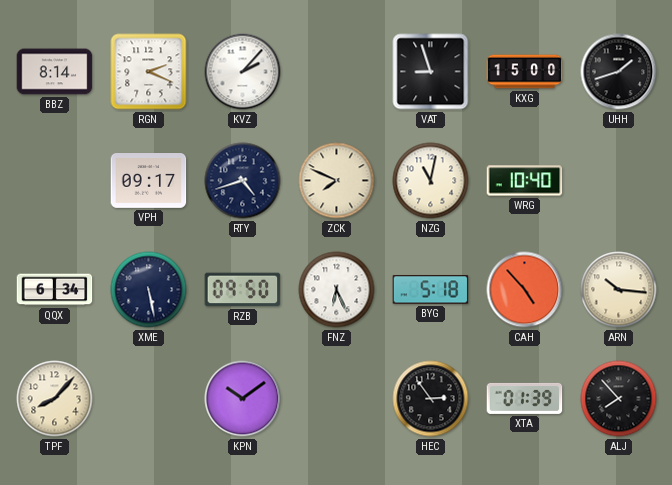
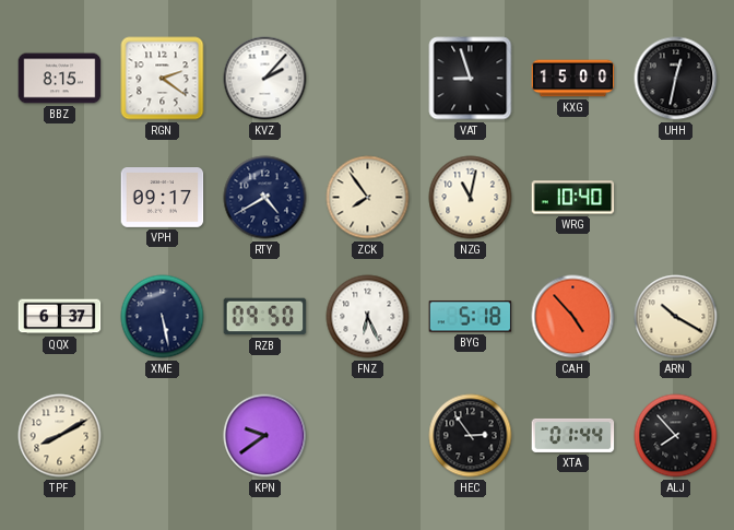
BBZ: 8:14 -> 8:15
RGN: 2:19 -> 2:21
UHH: 1:42 -> 12:32
RTY: 4:42 -> 4:40
ZCK: 7:49 -> 7:54
QQX: 6:34 -> 6:37
ARN: 10:16 -> 10:20
TPF: 8:07 -> 8:10
KPN: 10:09 -> 9:39
XTA: 01:39 -> 01:44
